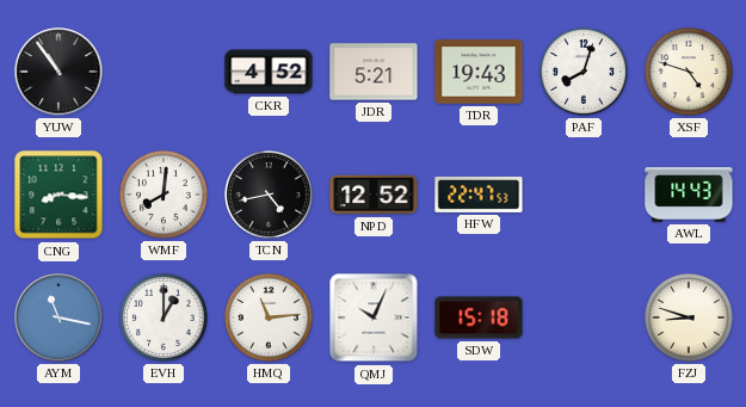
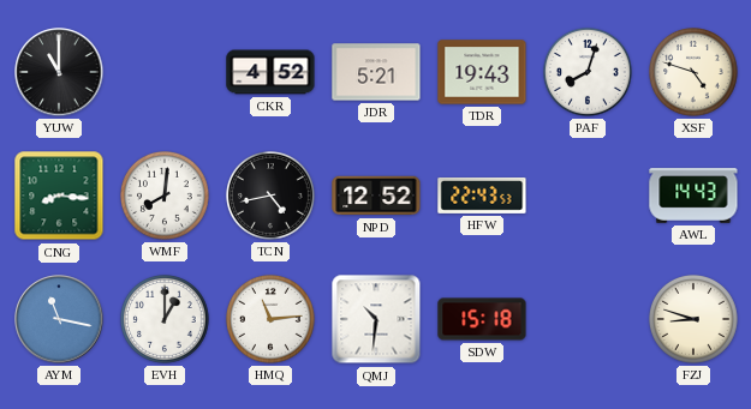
YUW: 10:54 -> 11:00
HFW: 22:47 -> 22:43
QMJ: 10:04 -> 10:31
